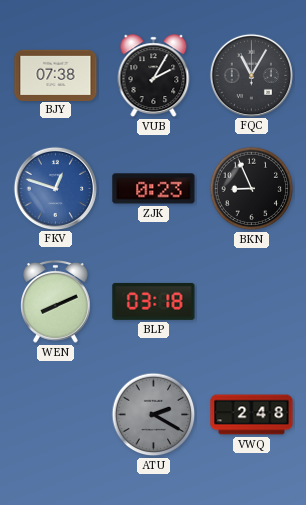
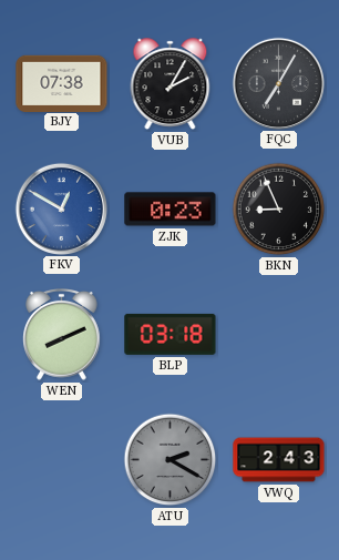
FQC: 11:05 -> 7:05
FKV: 12:48 -> 12:50
VWQ: 2:48 -> 2:43
